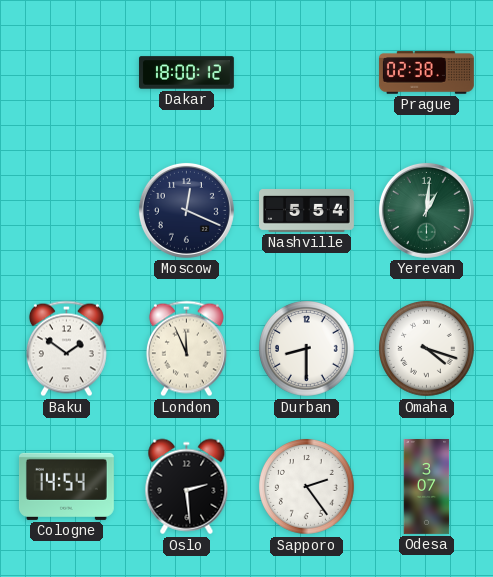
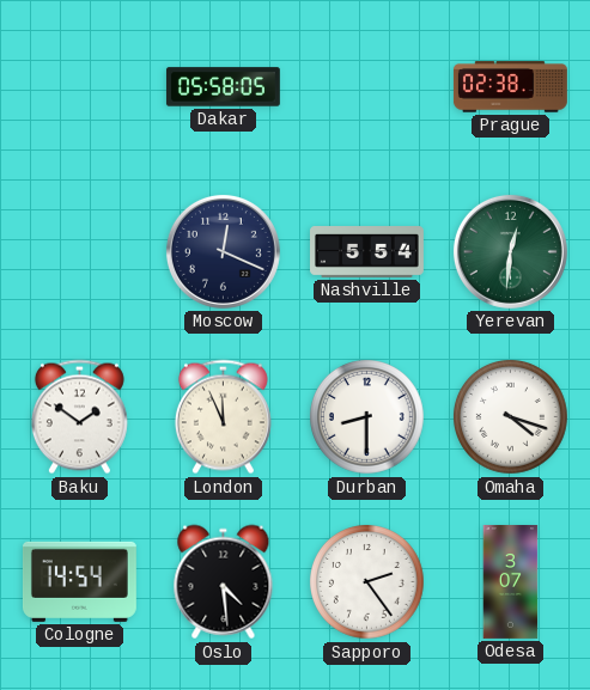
Dakar: 18:00 -> 05:58
Yerevan: 1:01 -> 12:31
Oslo: 2:29 -> 4:29
